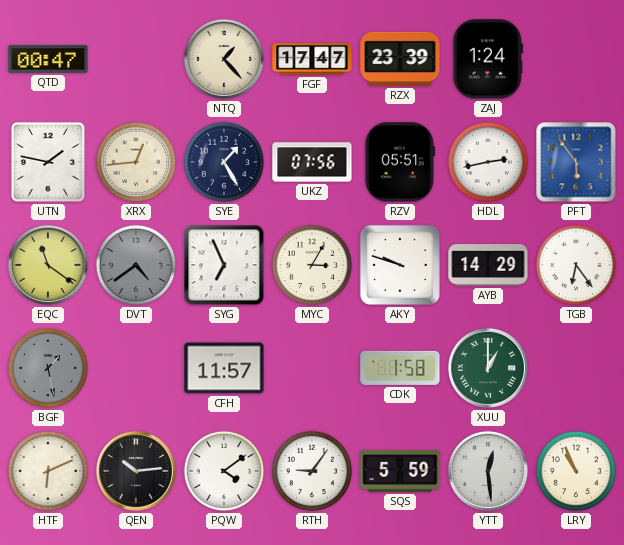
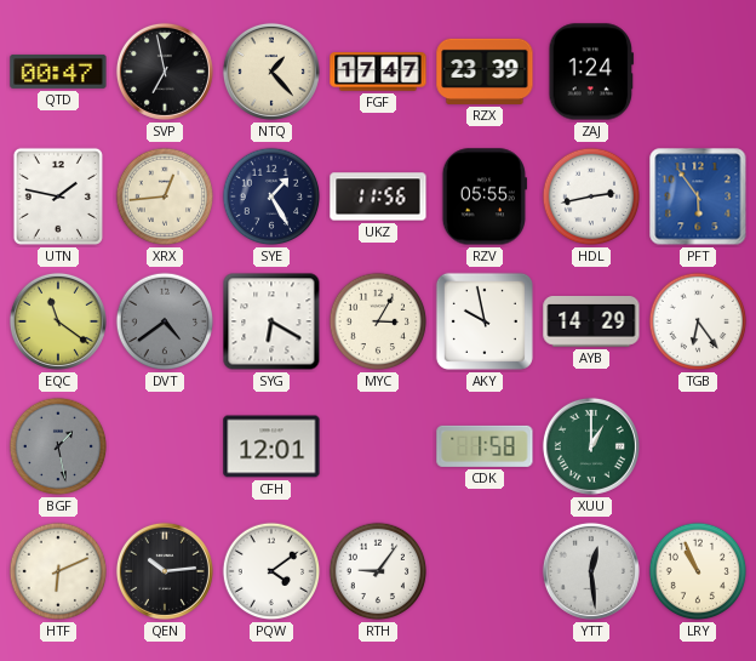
SVP: none -> 6:58
UKZ: 07:56 -> 11:56
RZV: 05:51 -> 05:55
SYG: 6:56 -> 6:20
AKY: 9:48 -> 9:58
CFH: 11:57 -> 12:01
SQS: 5:59 -> none
